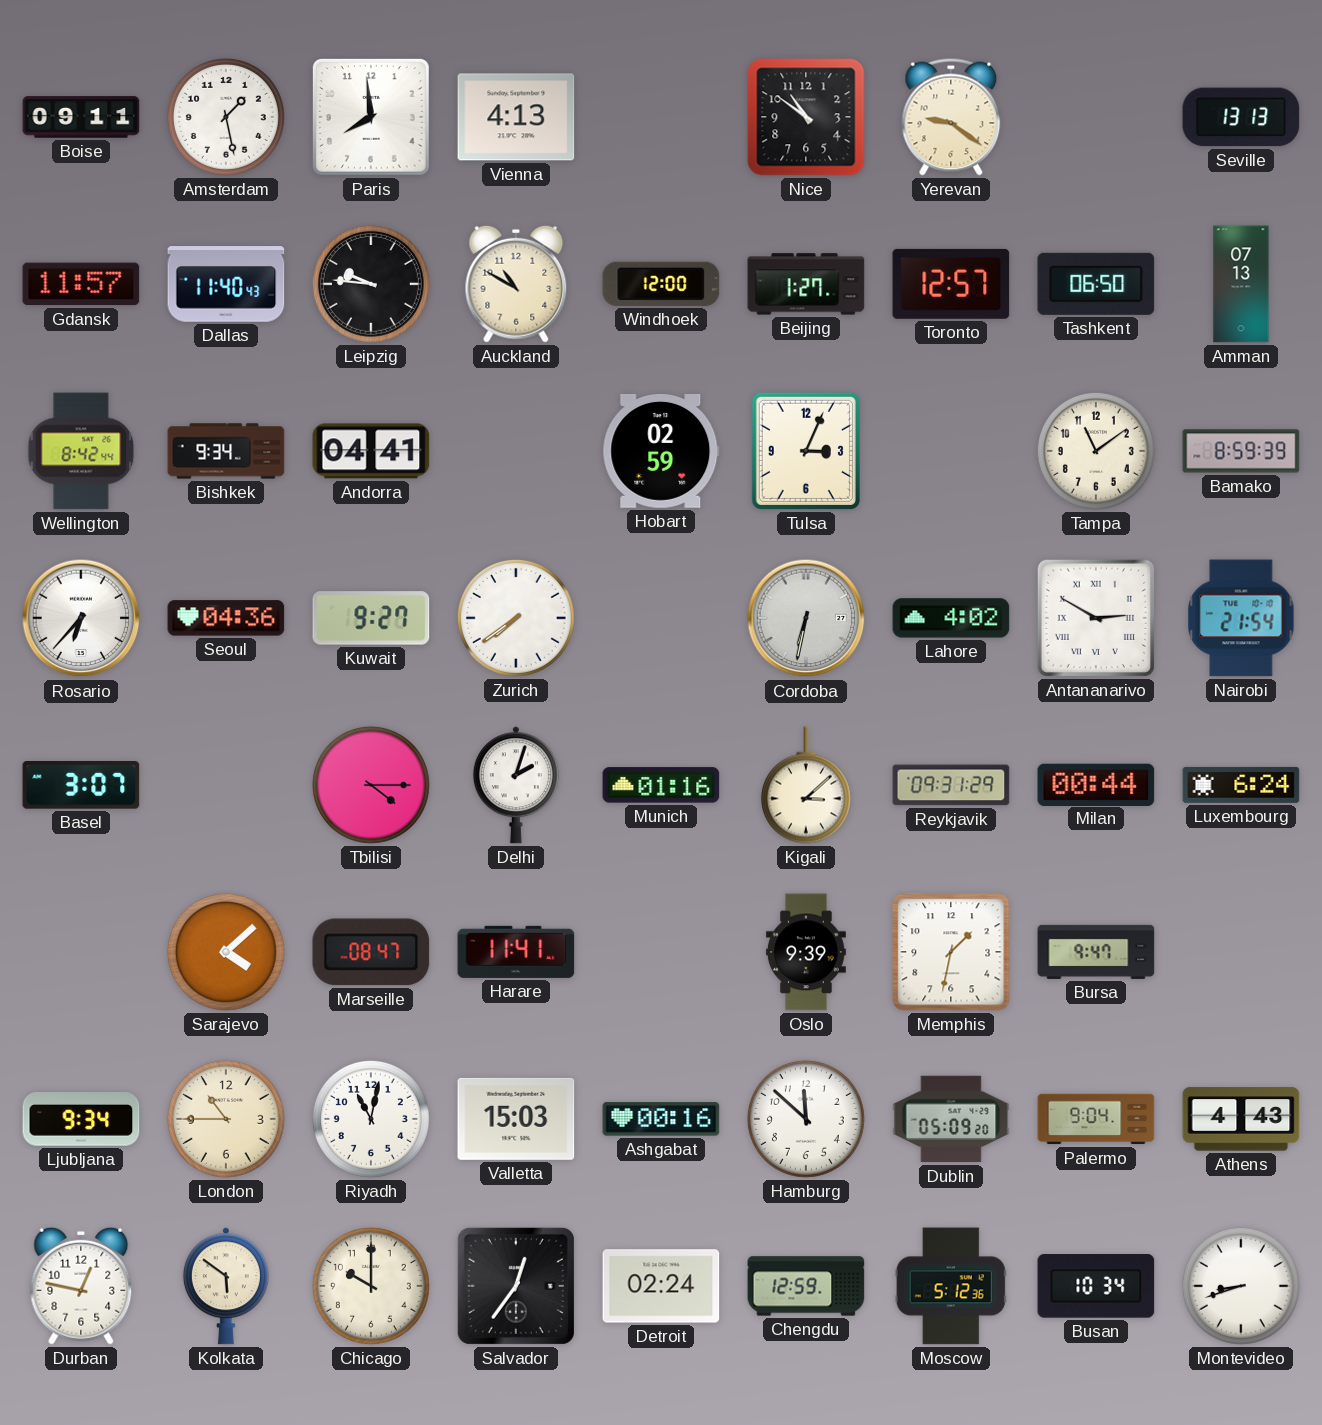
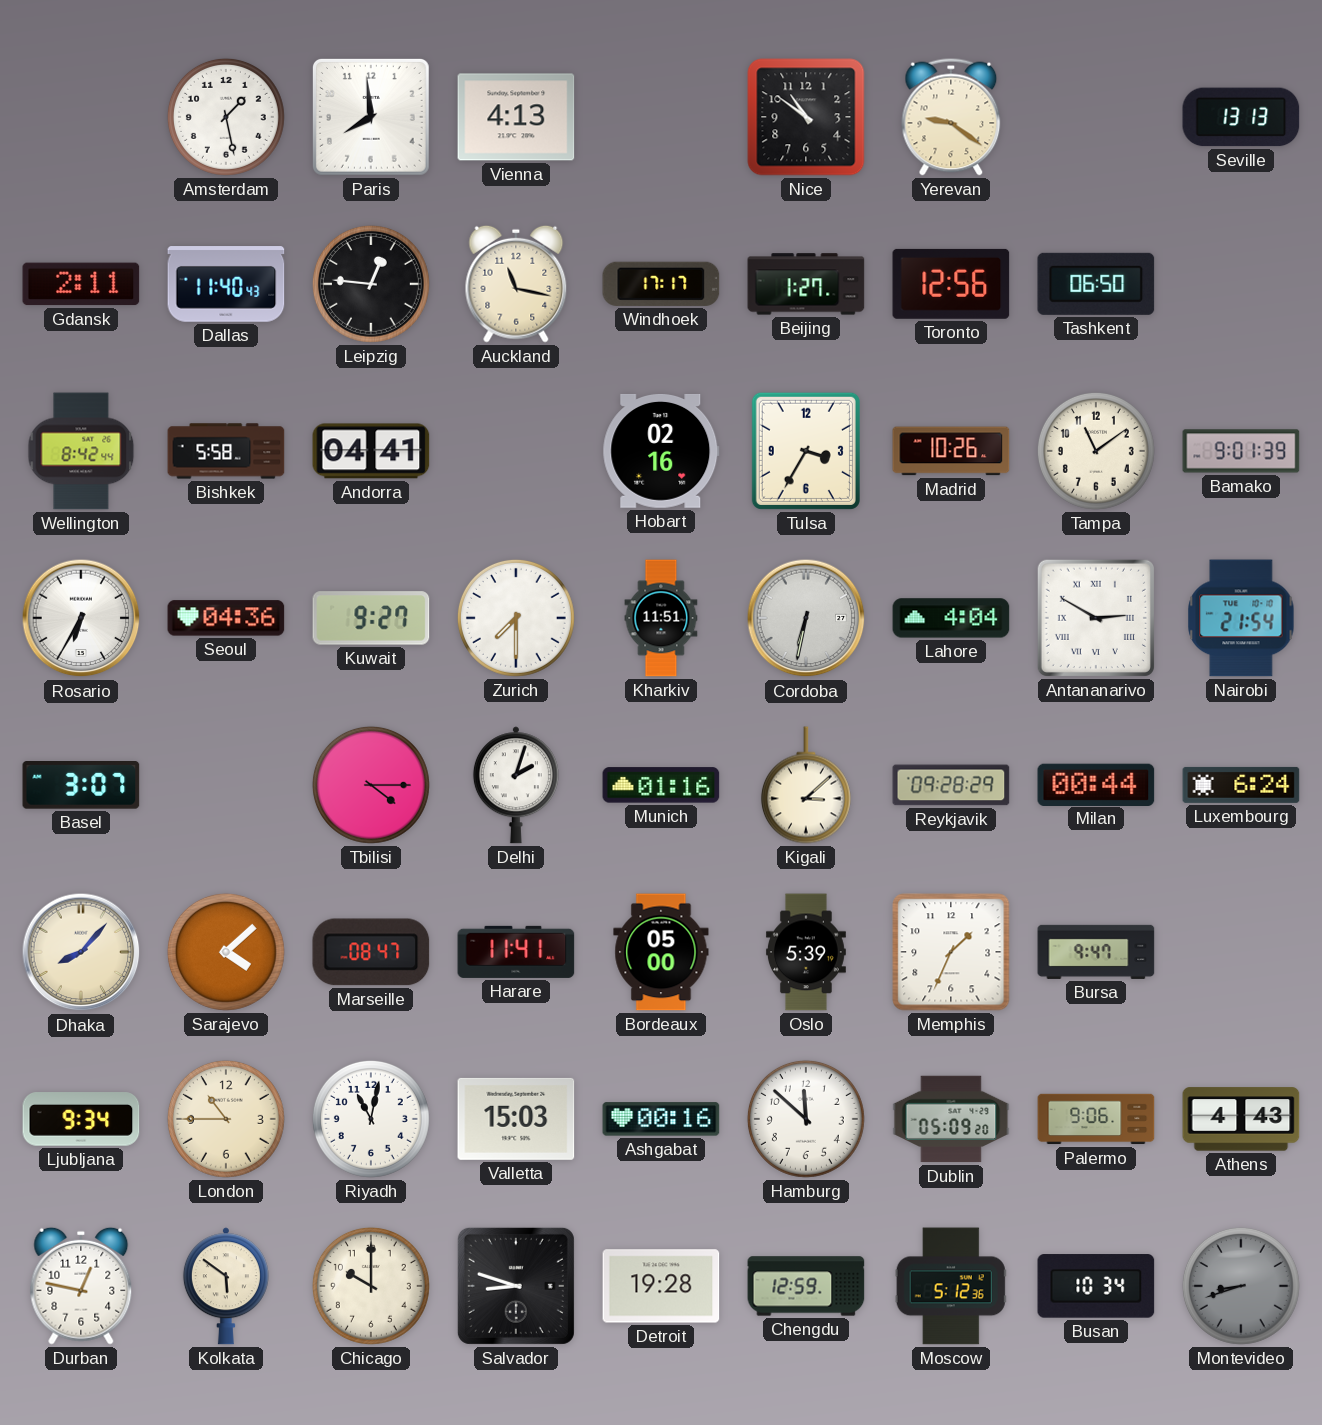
Boise: 09:11 -> none
Gdansk: 11:57 -> 2:11
Leipzig: 9:46 -> 12:46
Auckland: 10:50 -> 11:17
Windhoek: 12:00 -> 17:17
Toronto: 12:57 -> 12:56
Amman: 07:13 -> none
Bishkek: 9:34 -> 5:58
Hobart: 02:59 -> 02:16
Tulsa: 3:04 -> 3:35
Madrid: none -> 10:26
Bamako: 8:59 -> 9:01
Rosario: 6:37 -> 6:35
Zurich: 7:39 -> 7:30
Kharkiv: none -> 11:51
Lahore: 4:02 -> 4:04
Reykjavik: 09:31 -> 09:28
Dhaka: none -> 8:07
Bordeaux: none -> 05:00
Oslo: 9:39 -> 5:39
Memphis: 1:32 -> 1:34
Palermo: 9:04 -> 9:06
Salvador: 12:36 -> 8:48
Detroit: 02:24 -> 19:28
Montevideo dial: white -> grey
